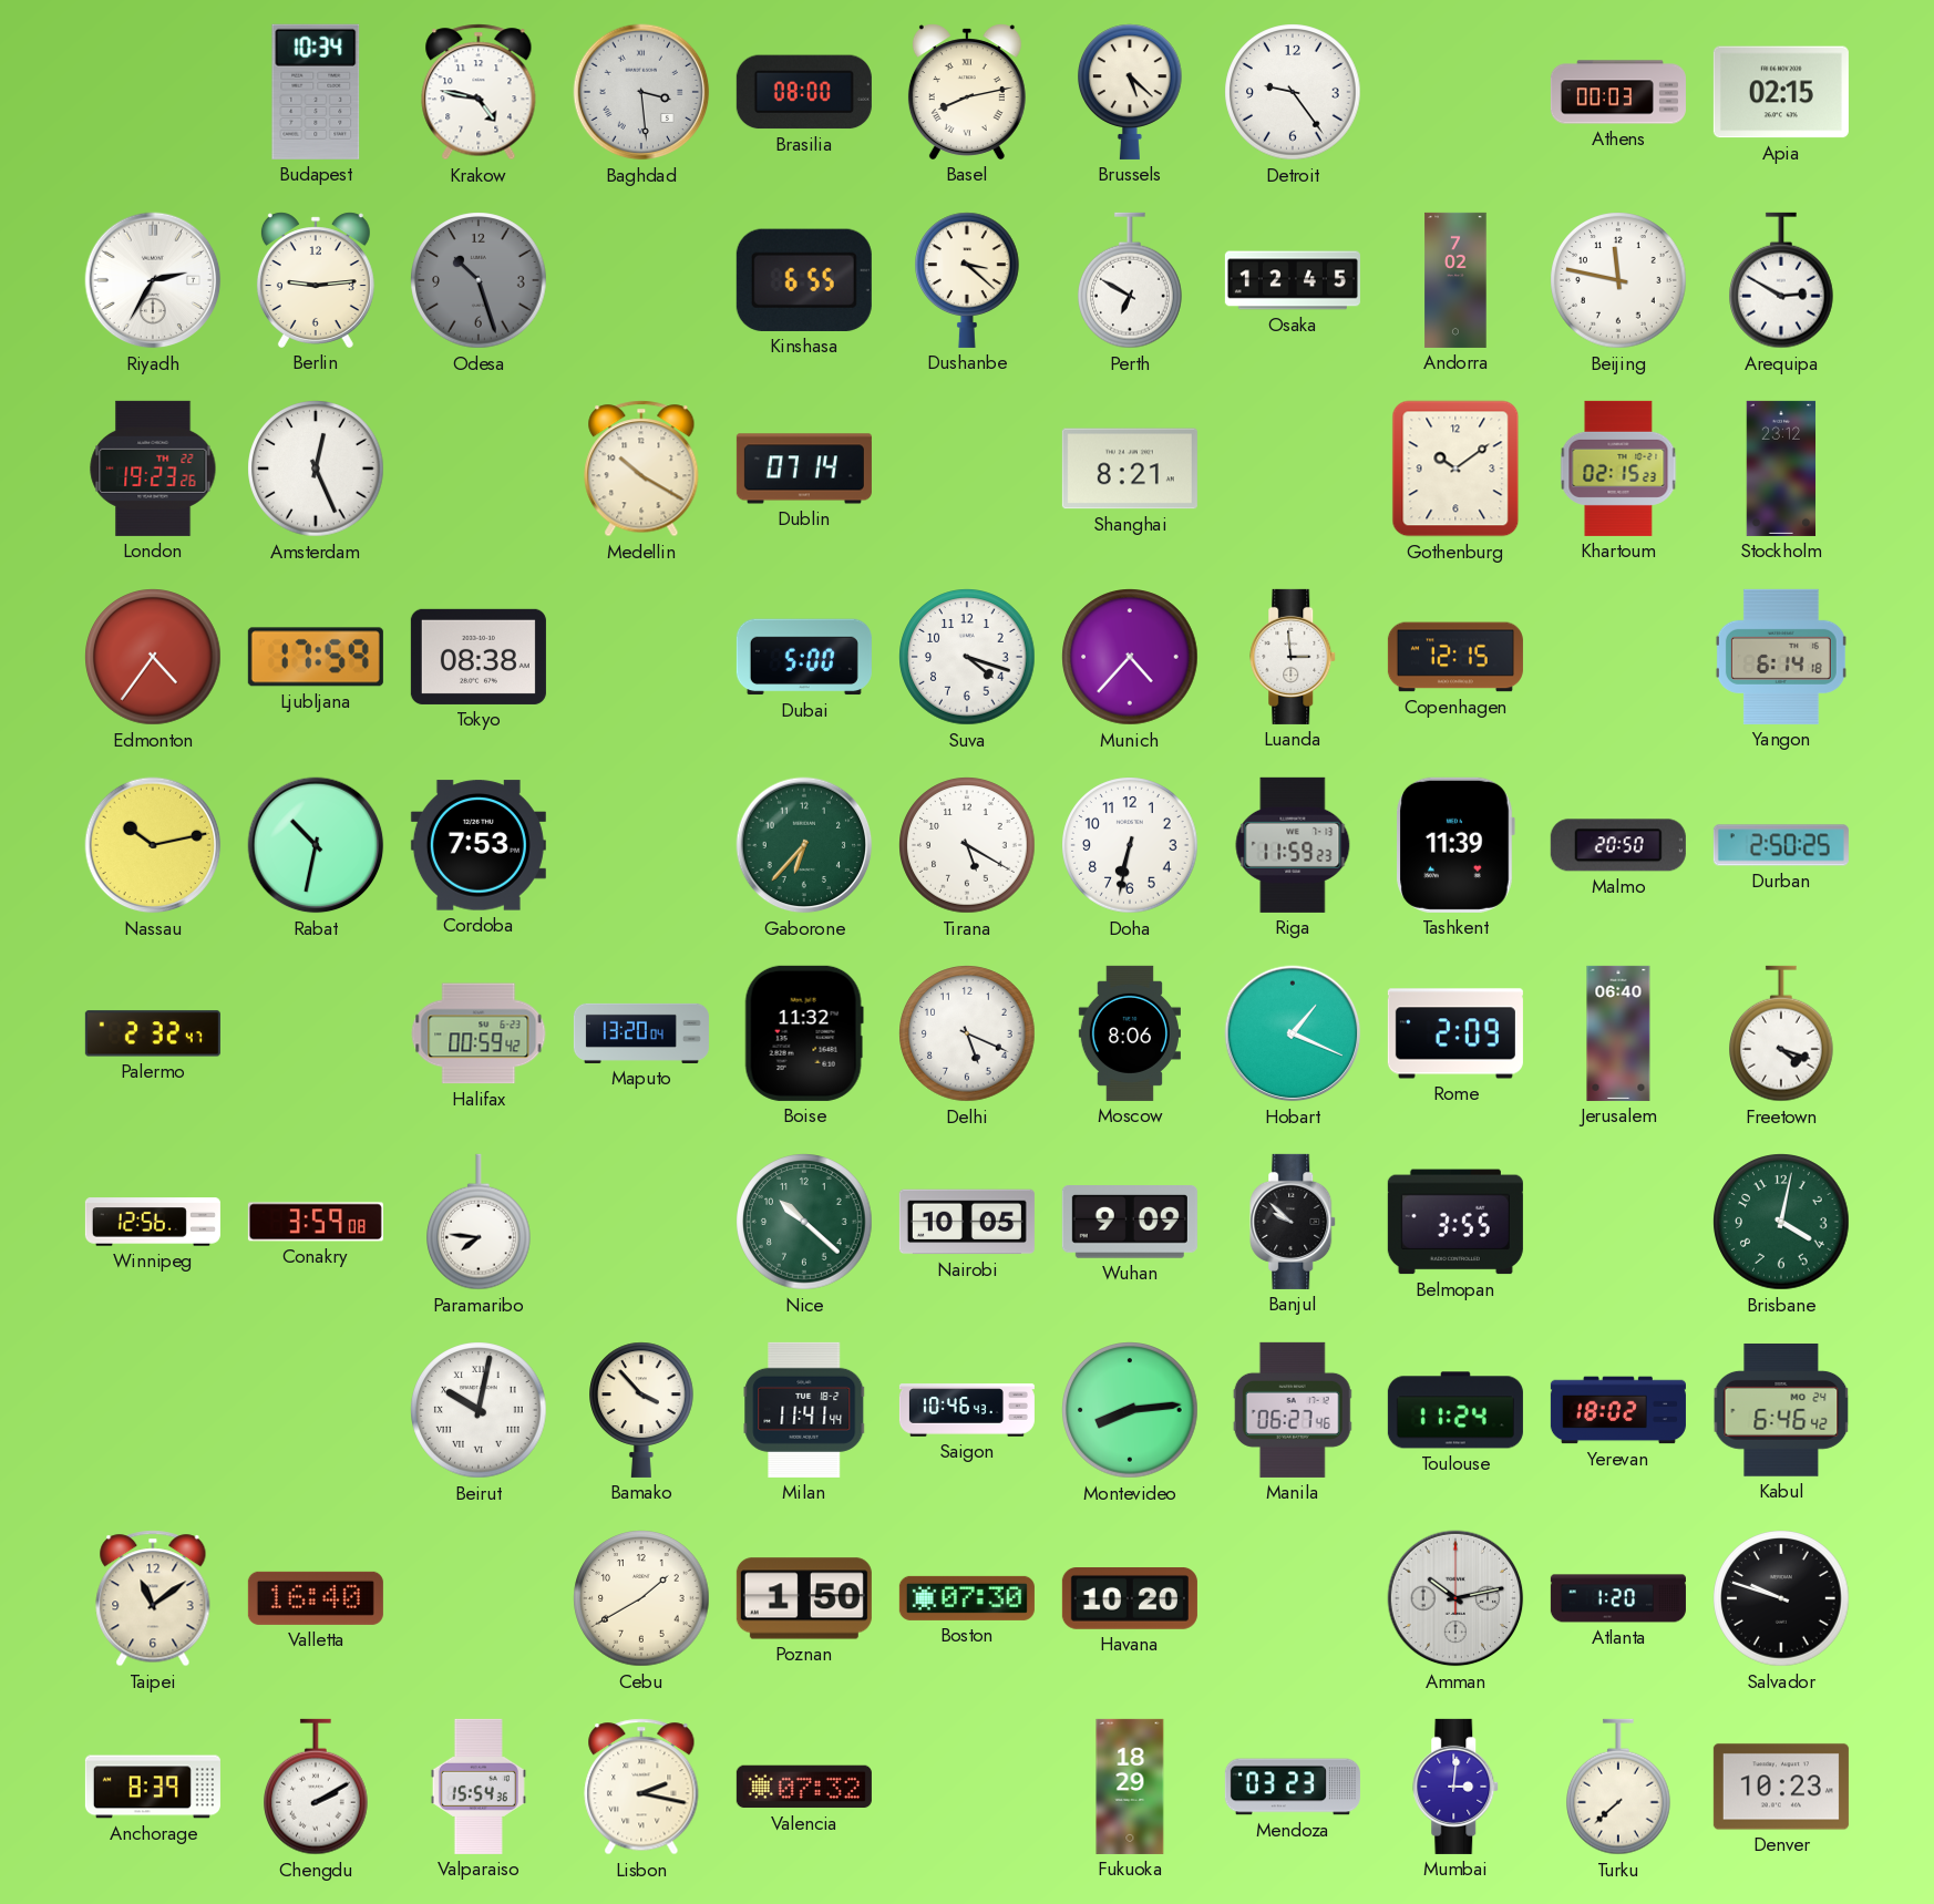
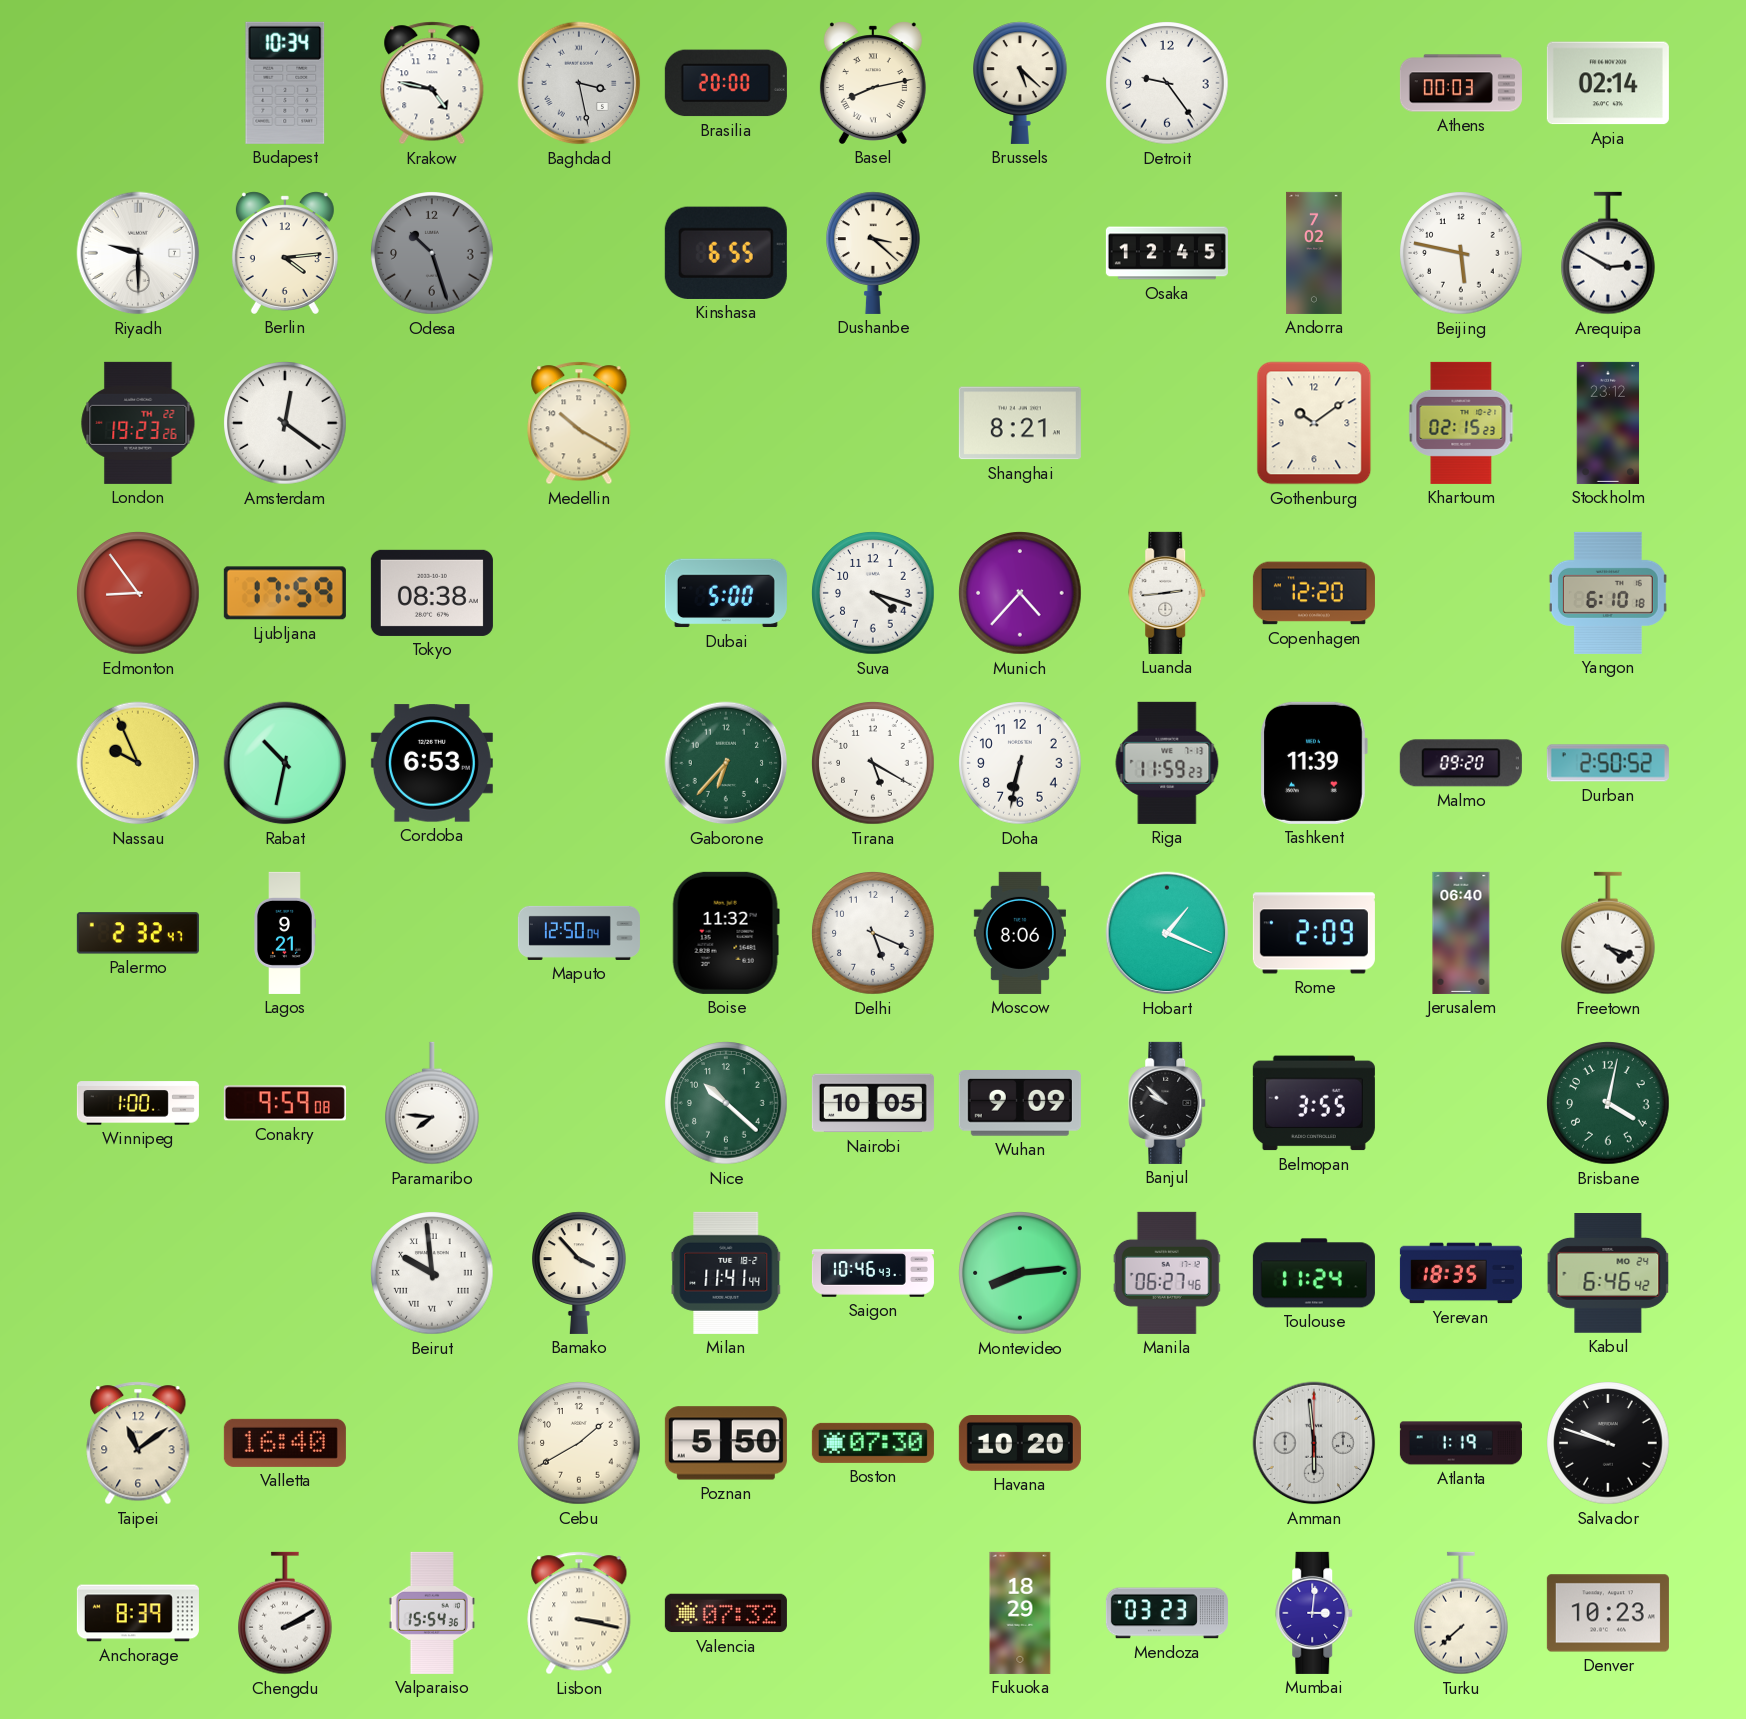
Baghdad: 3:29 -> 3:28
Brasilia: 08:00 -> 20:00
Apia: 02:15 -> 02:14
Riyadh: 2:35 -> 9:30
Berlin: 9:14 -> 4:14
Perth: 6:50 -> none
Beijing: 11:47 -> 5:47
Amsterdam: 12:26 -> 12:21
Dublin: 07:14 -> none
Edmonton: 4:36 -> 8:54
Luanda: 2:59 -> 2:44
Copenhagen: 12:15 -> 12:20
Yangon: 6:14 -> 6:10
Nassau: 10:13 -> 9:56
Cordoba: 7:53 -> 6:53
Malmo: 20:50 -> 09:20
Durban: 2:50:25 -> 2:50:52
Lagos: none -> 9:21
Halifax: 00:59 -> none
Maputo: 13:20 -> 12:50
Winnipeg: 12:56 -> 1:00
Conakry: 3:59 -> 9:59
Beirut: 10:02 -> 9:59
Yerevan: 18:02 -> 18:35
Poznan: 1:50 -> 5:50
Amman: 10:13 -> 5:59
Atlanta: 1:20 -> 1:19
Lisbon: 2:17 -> 3:17
